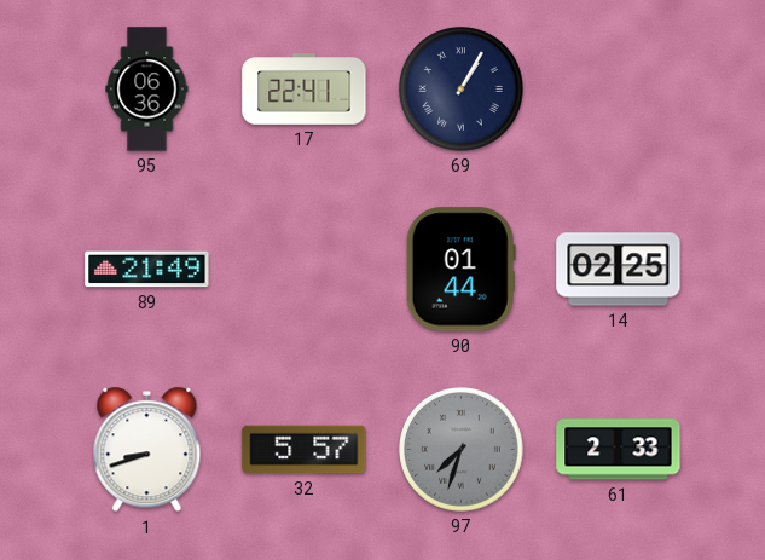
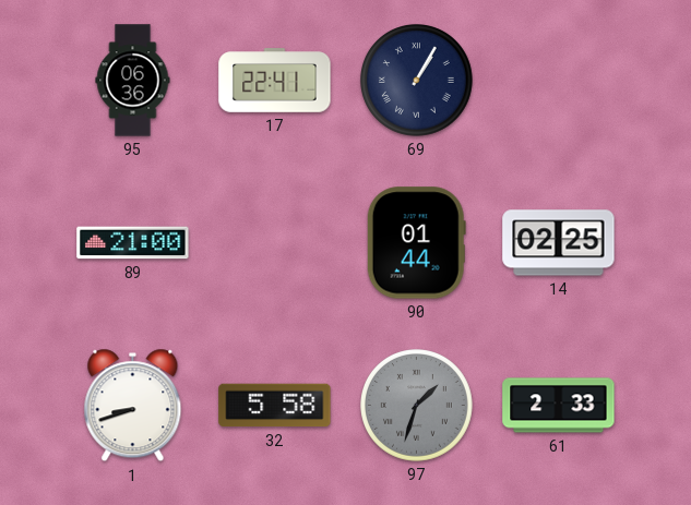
89: 21:49 -> 21:00
32: 5:57 -> 5:58
97: 7:33 -> 1:33
